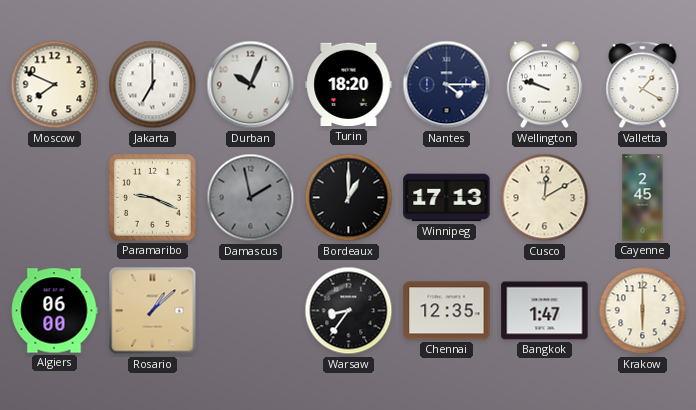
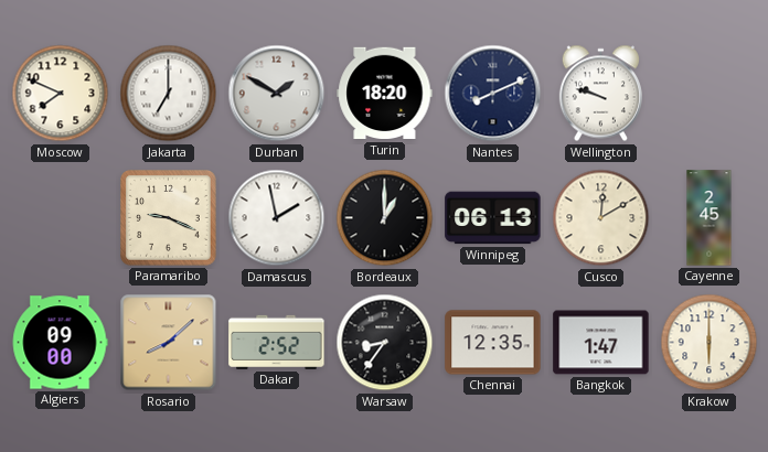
Durban: 10:04 -> 1:50
Nantes: 4:15 -> 8:11
Valletta: 1:20 -> none
Damascus dial: grey -> white
Winnipeg: 17:13 -> 06:13
Algiers: 06:00 -> 09:00
Rosario: 1:08 -> 8:08
Dakar: none -> 2:52
